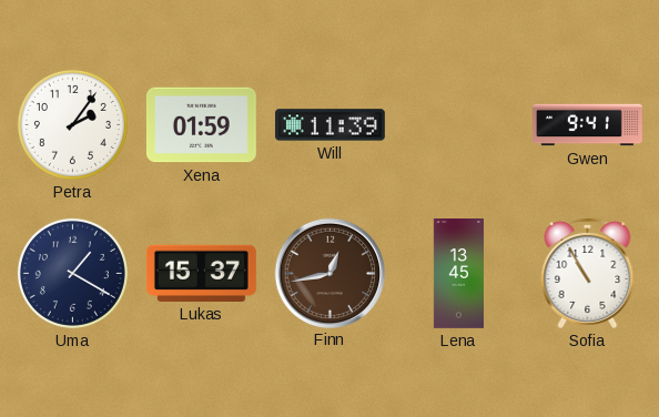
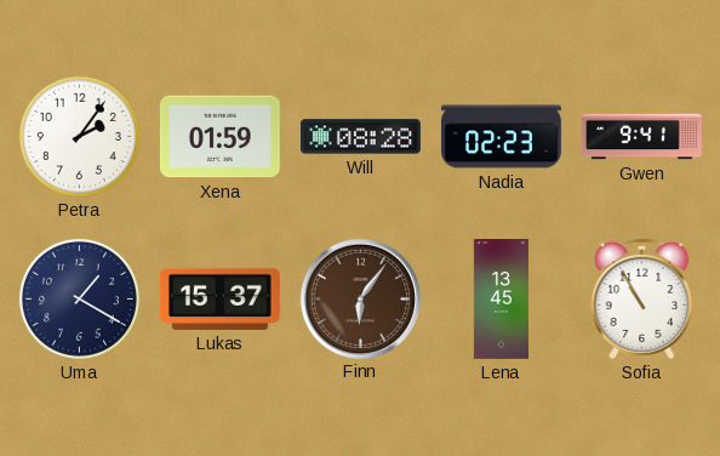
Will: 11:39 -> 08:28
Nadia: none -> 02:23
Finn: 12:43 -> 6:06
